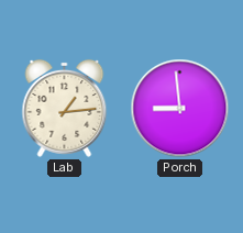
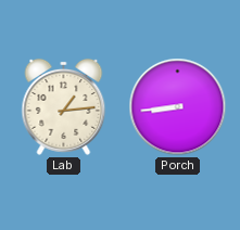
Porch: 8:59 -> 8:44
